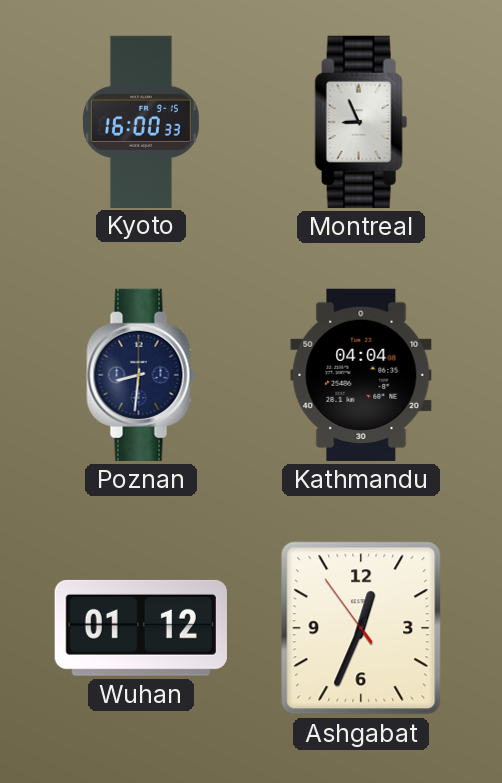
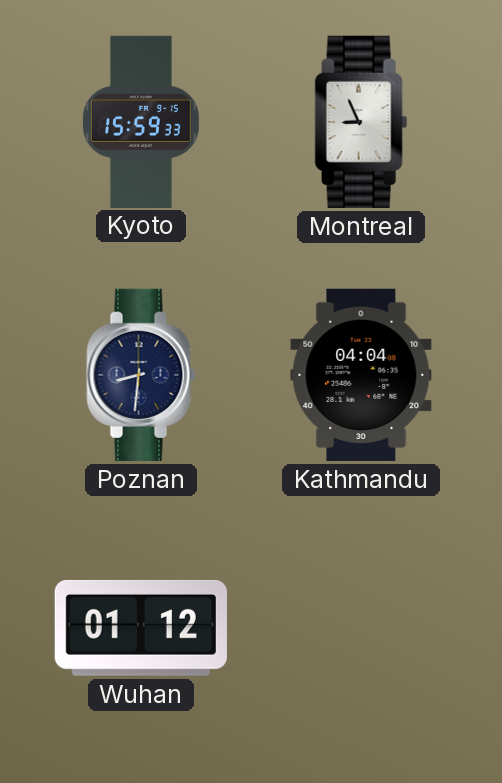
Kyoto: 16:00 -> 15:59
Ashgabat: 12:33 -> none
